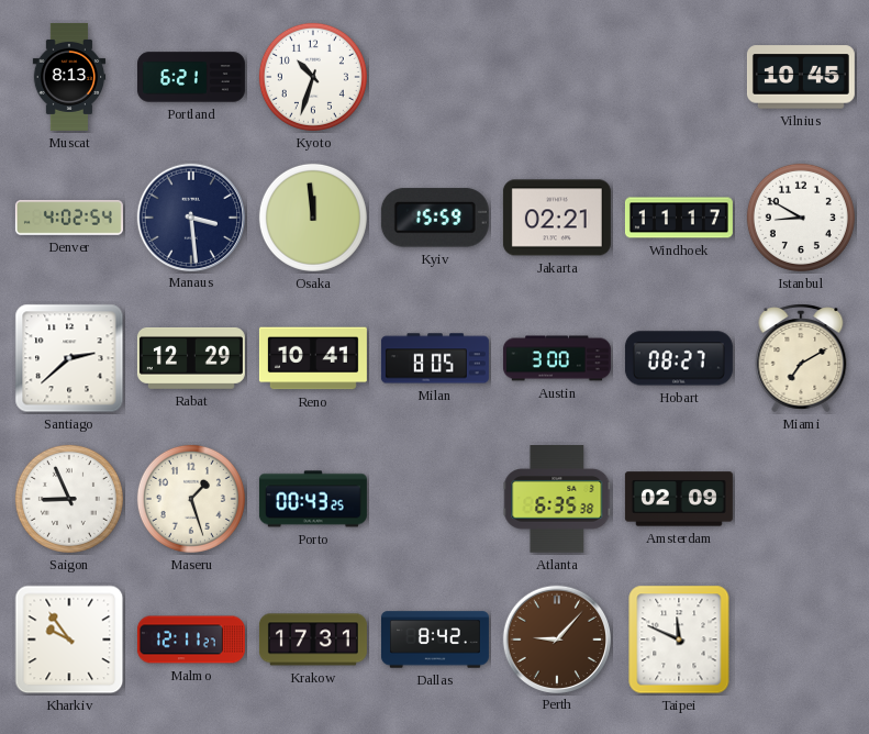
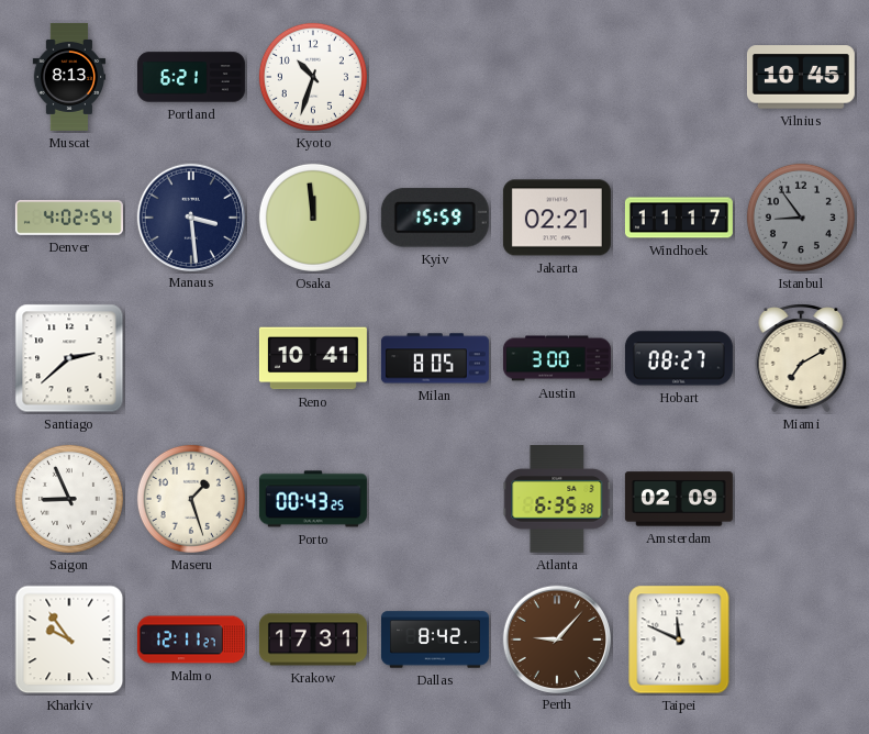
Istanbul: 8:50 -> 8:54
Istanbul dial: white -> grey
Rabat: 12:29 -> none
